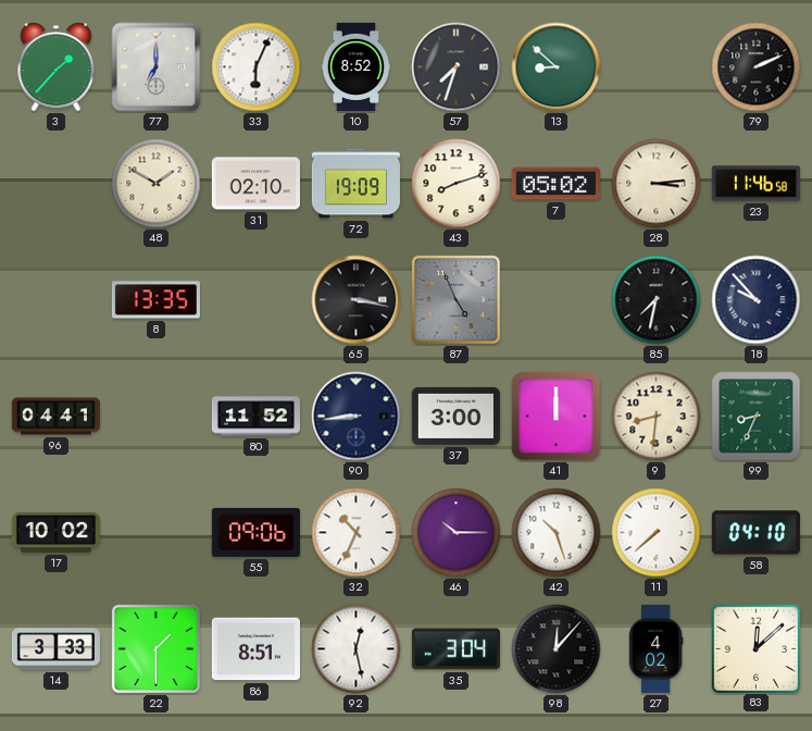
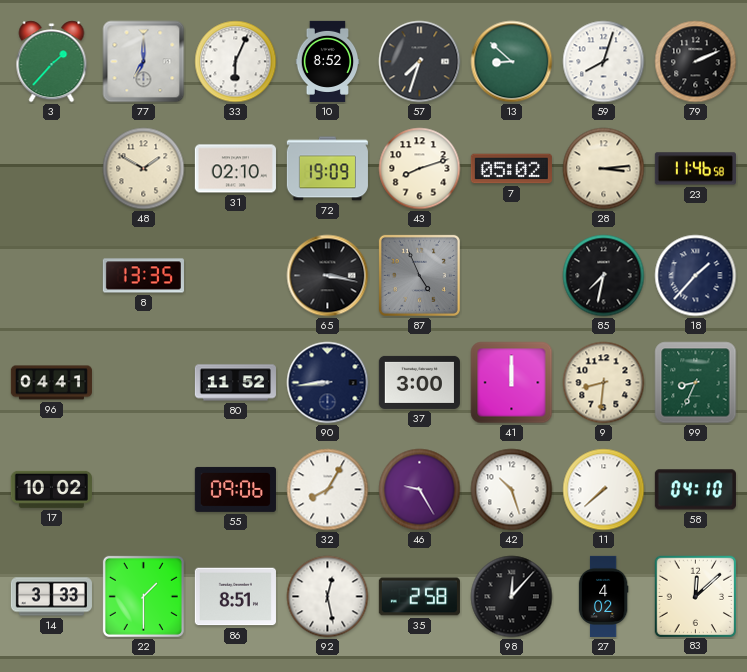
59: none -> 8:03
18: 9:53 -> 1:37
32: 10:34 -> 8:05
46: 10:15 -> 9:25
35: 3:04 -> 2:58
